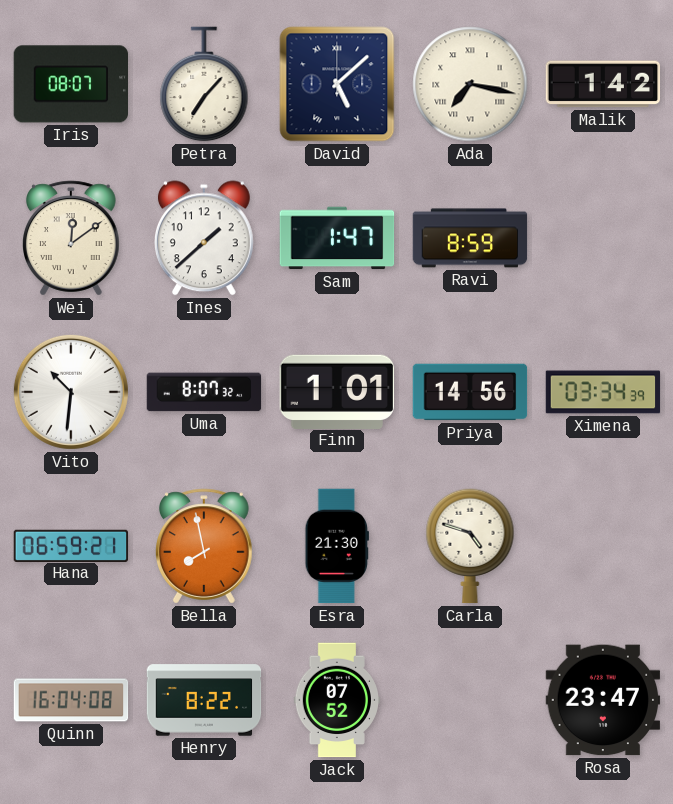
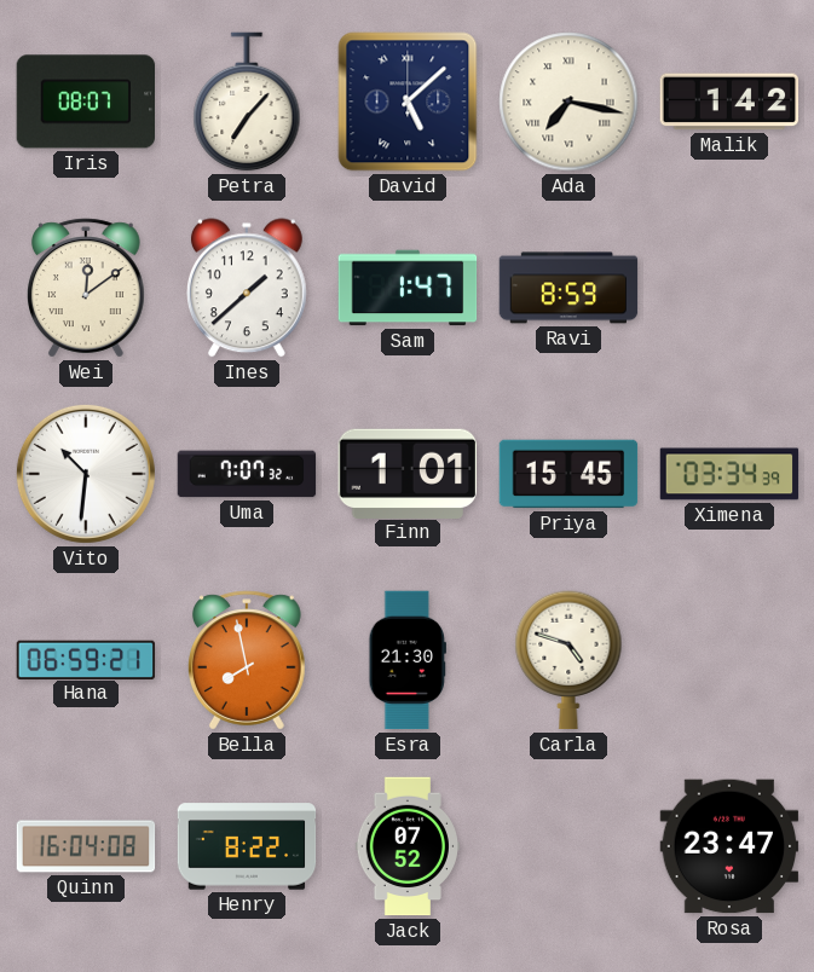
Uma: 8:07 -> 7:07
Priya: 14:56 -> 15:45
